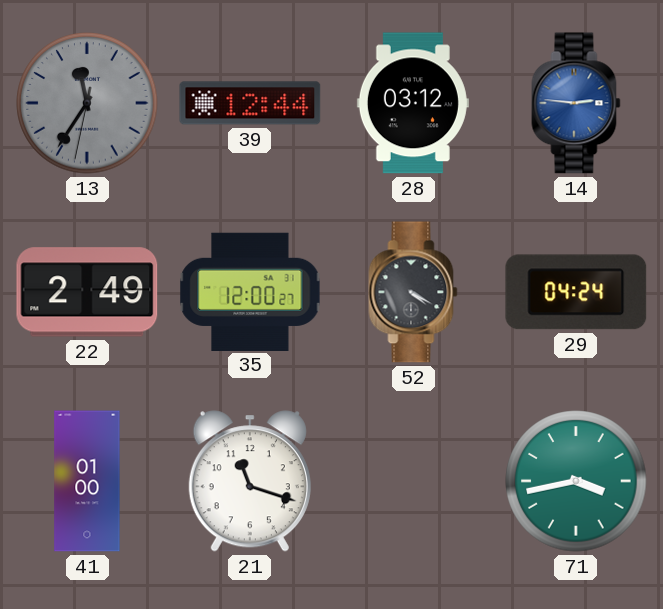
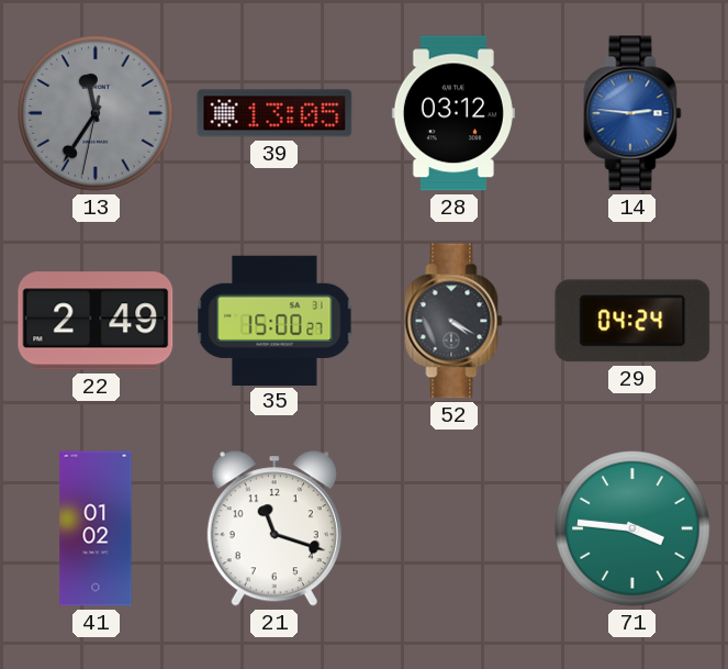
39: 12:44 -> 13:05
35: 12:00 -> 15:00
41: 01:00 -> 01:02
71: 3:43 -> 3:46
